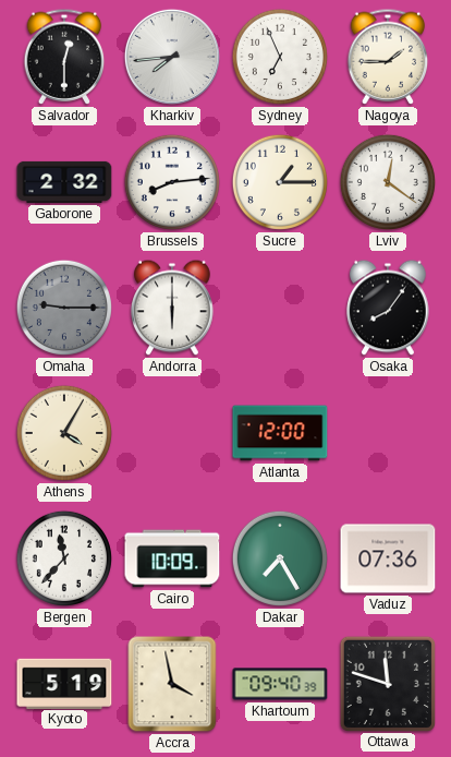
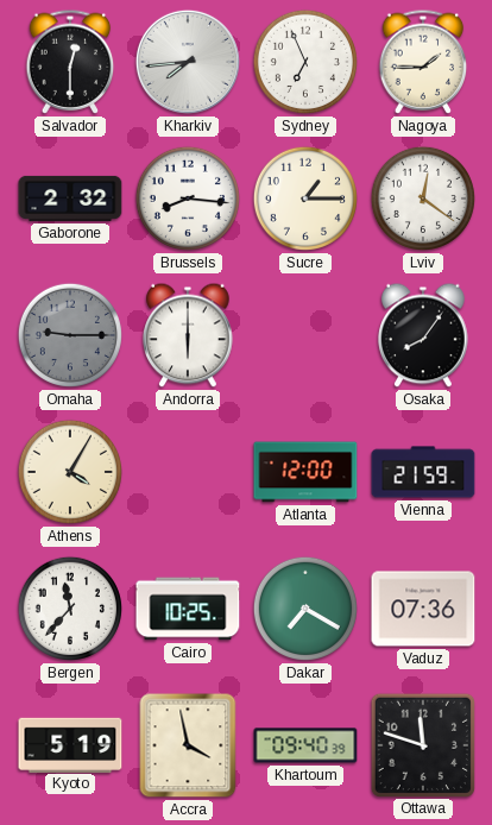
Brussels: 8:14 -> 8:16
Vienna: none -> 21:59
Cairo: 10:09 -> 10:25
Dakar: 7:25 -> 7:20
